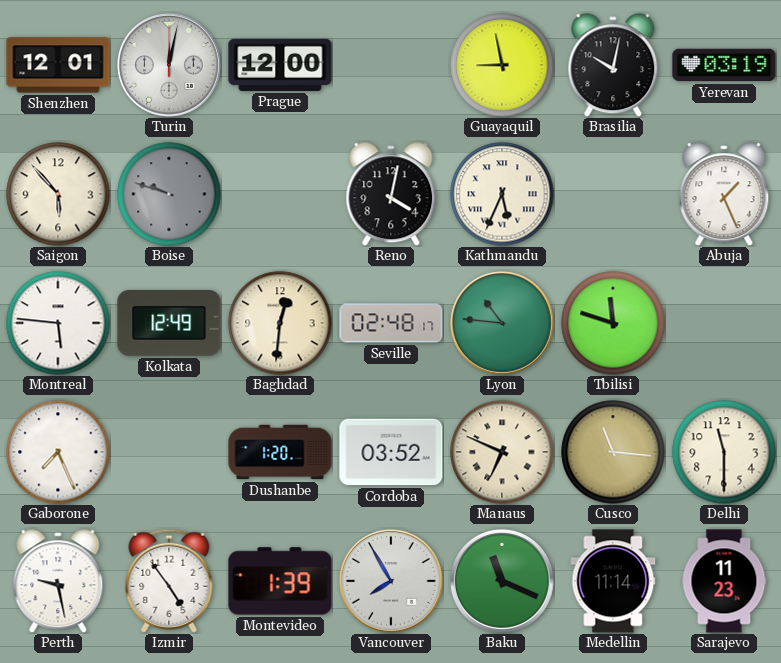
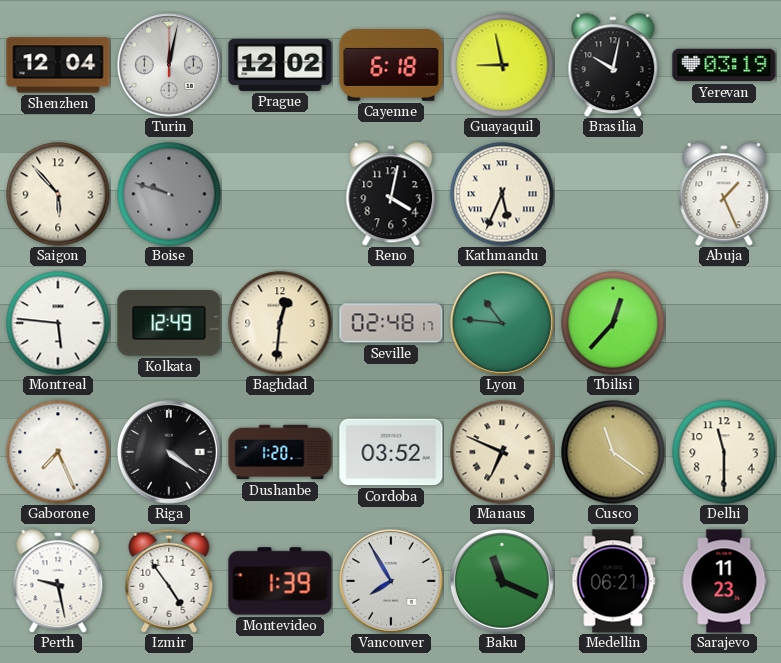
Shenzhen: 12:01 -> 12:04
Prague: 12:00 -> 12:02
Cayenne: none -> 6:18
Tbilisi: 11:48 -> 12:37
Riga: none -> 4:21
Cusco: 11:16 -> 11:21
Medellin: 11:14 -> 06:21
